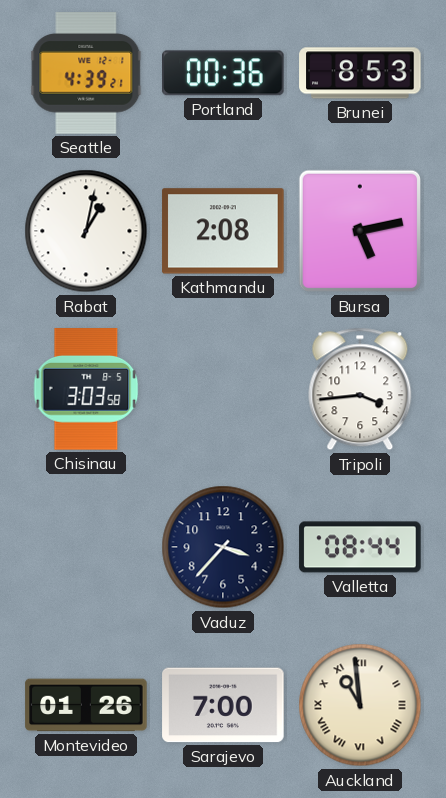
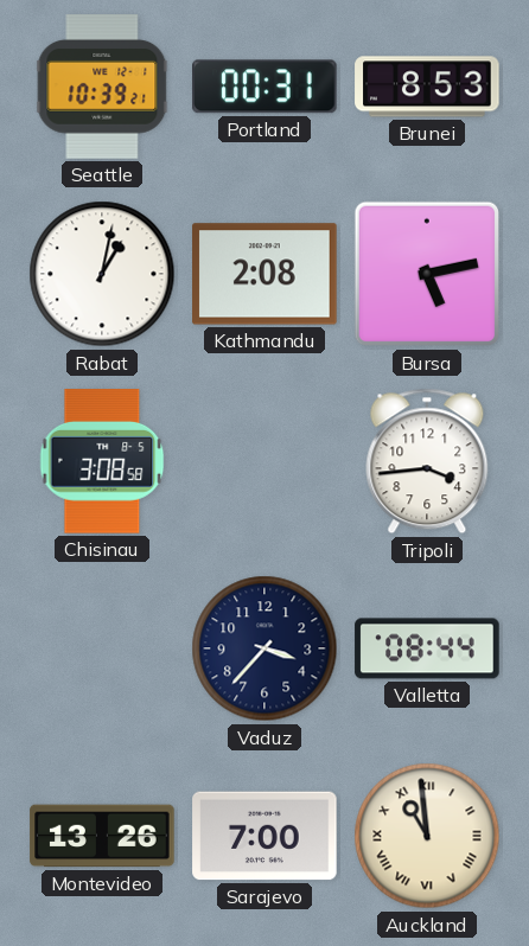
Seattle: 4:39 -> 10:39
Portland: 00:36 -> 00:31
Chisinau: 3:03 -> 3:08
Montevideo: 01:26 -> 13:26
